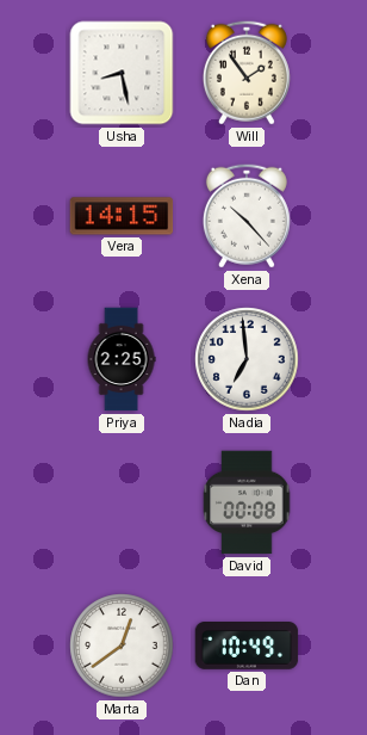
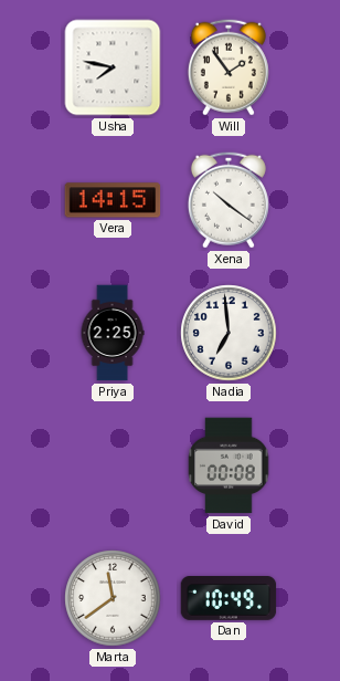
Usha: 8:28 -> 7:47
Xena: 10:23 -> 10:21
Marta: 12:39 -> 11:39
